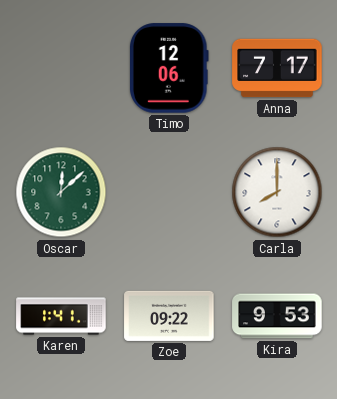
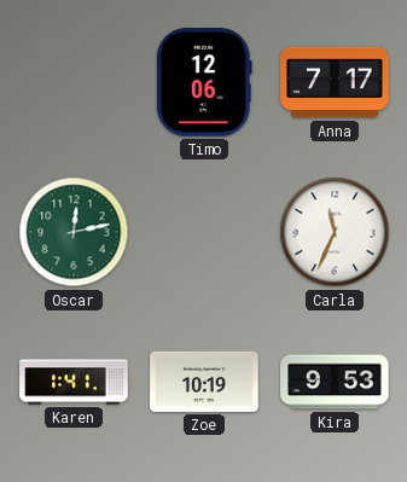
Oscar: 12:08 -> 12:13
Carla: 8:00 -> 11:34
Zoe: 09:22 -> 10:19
